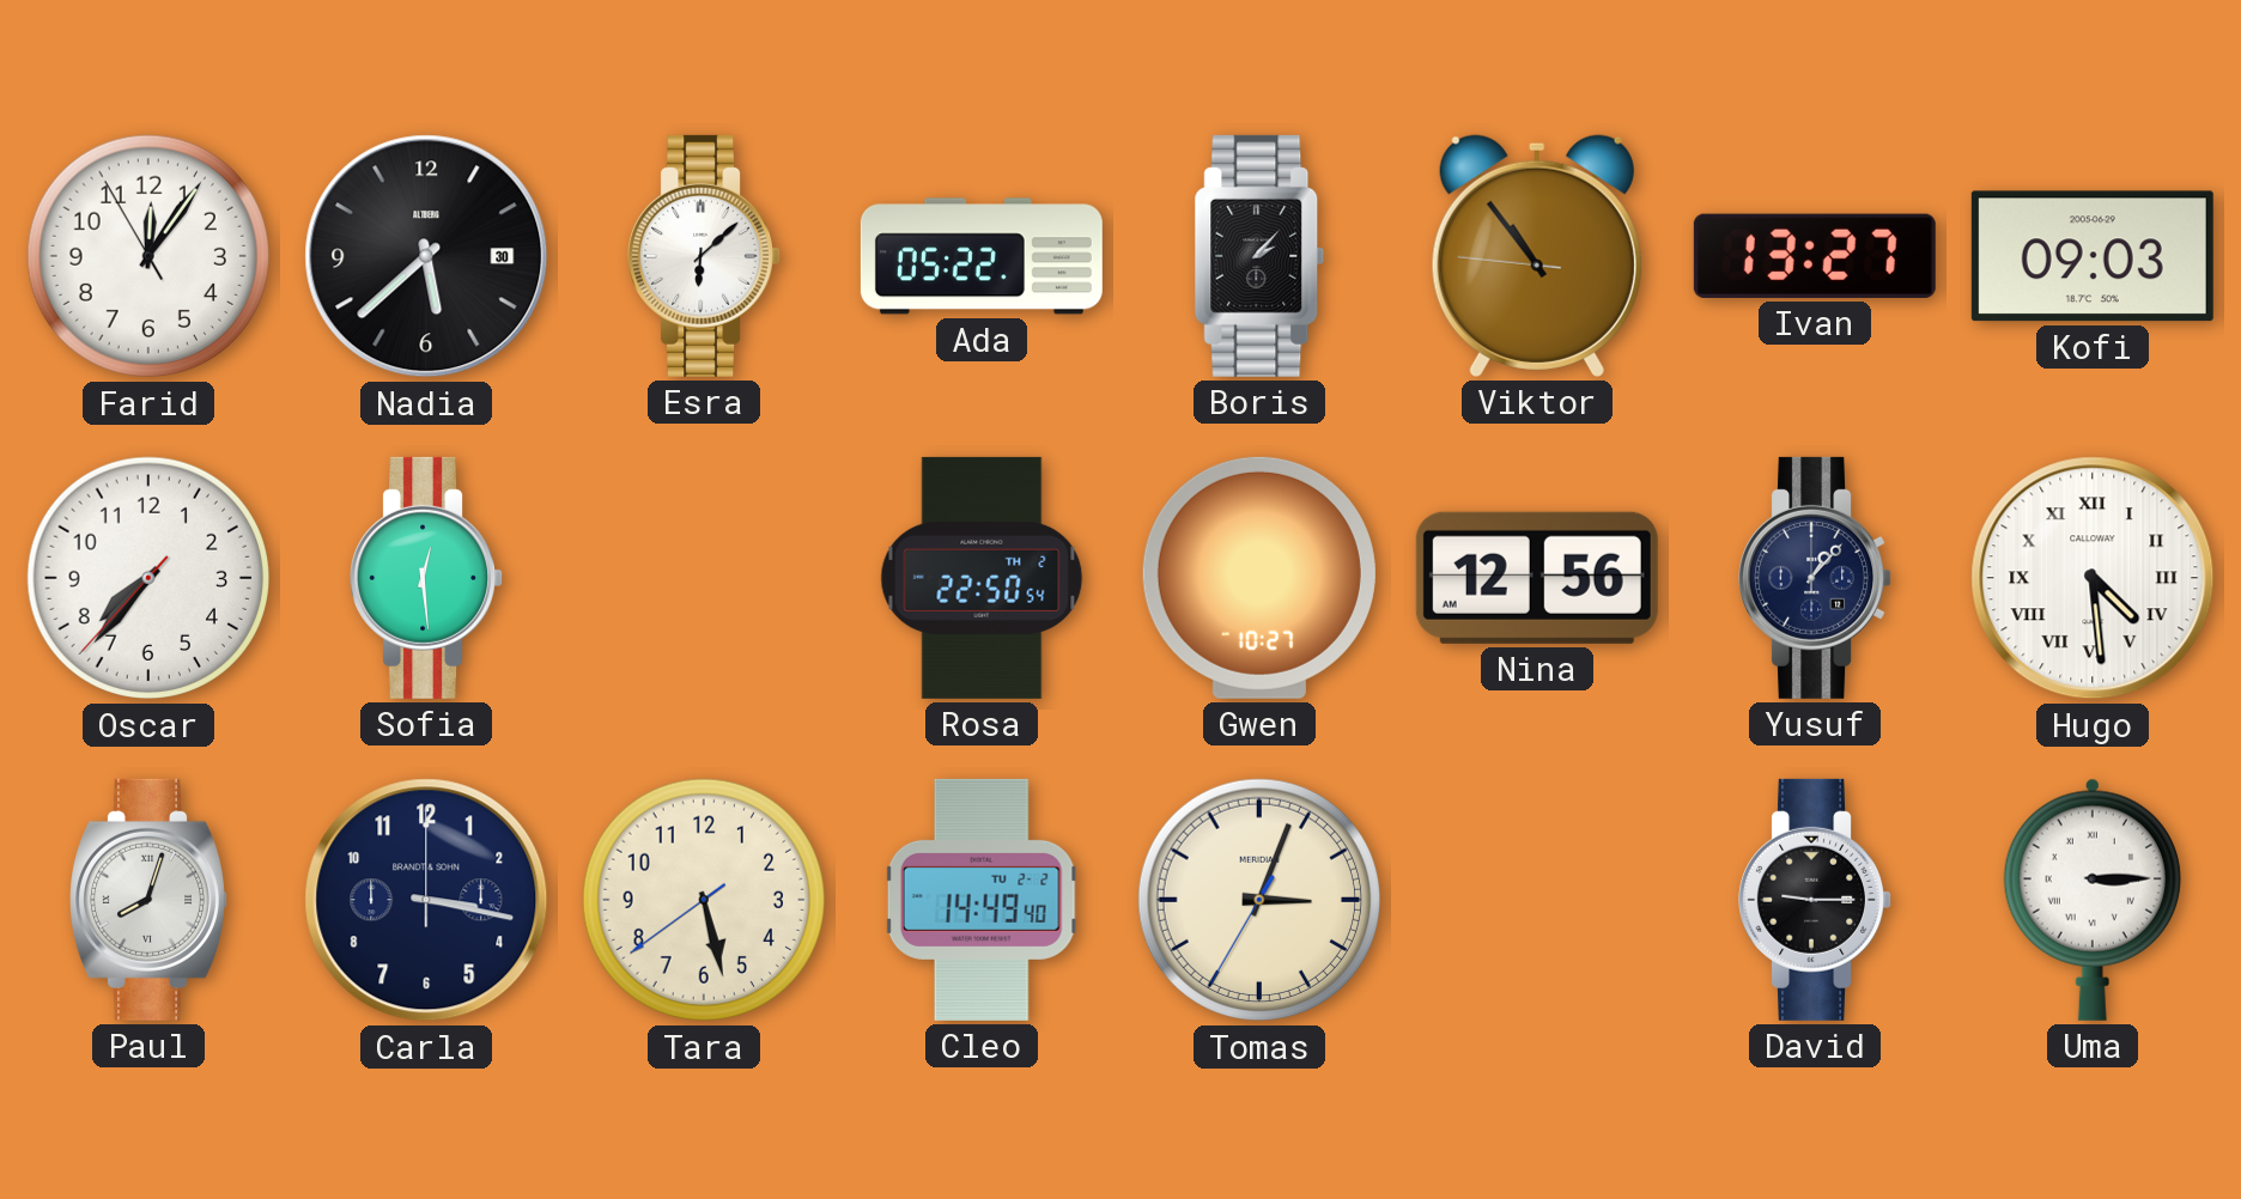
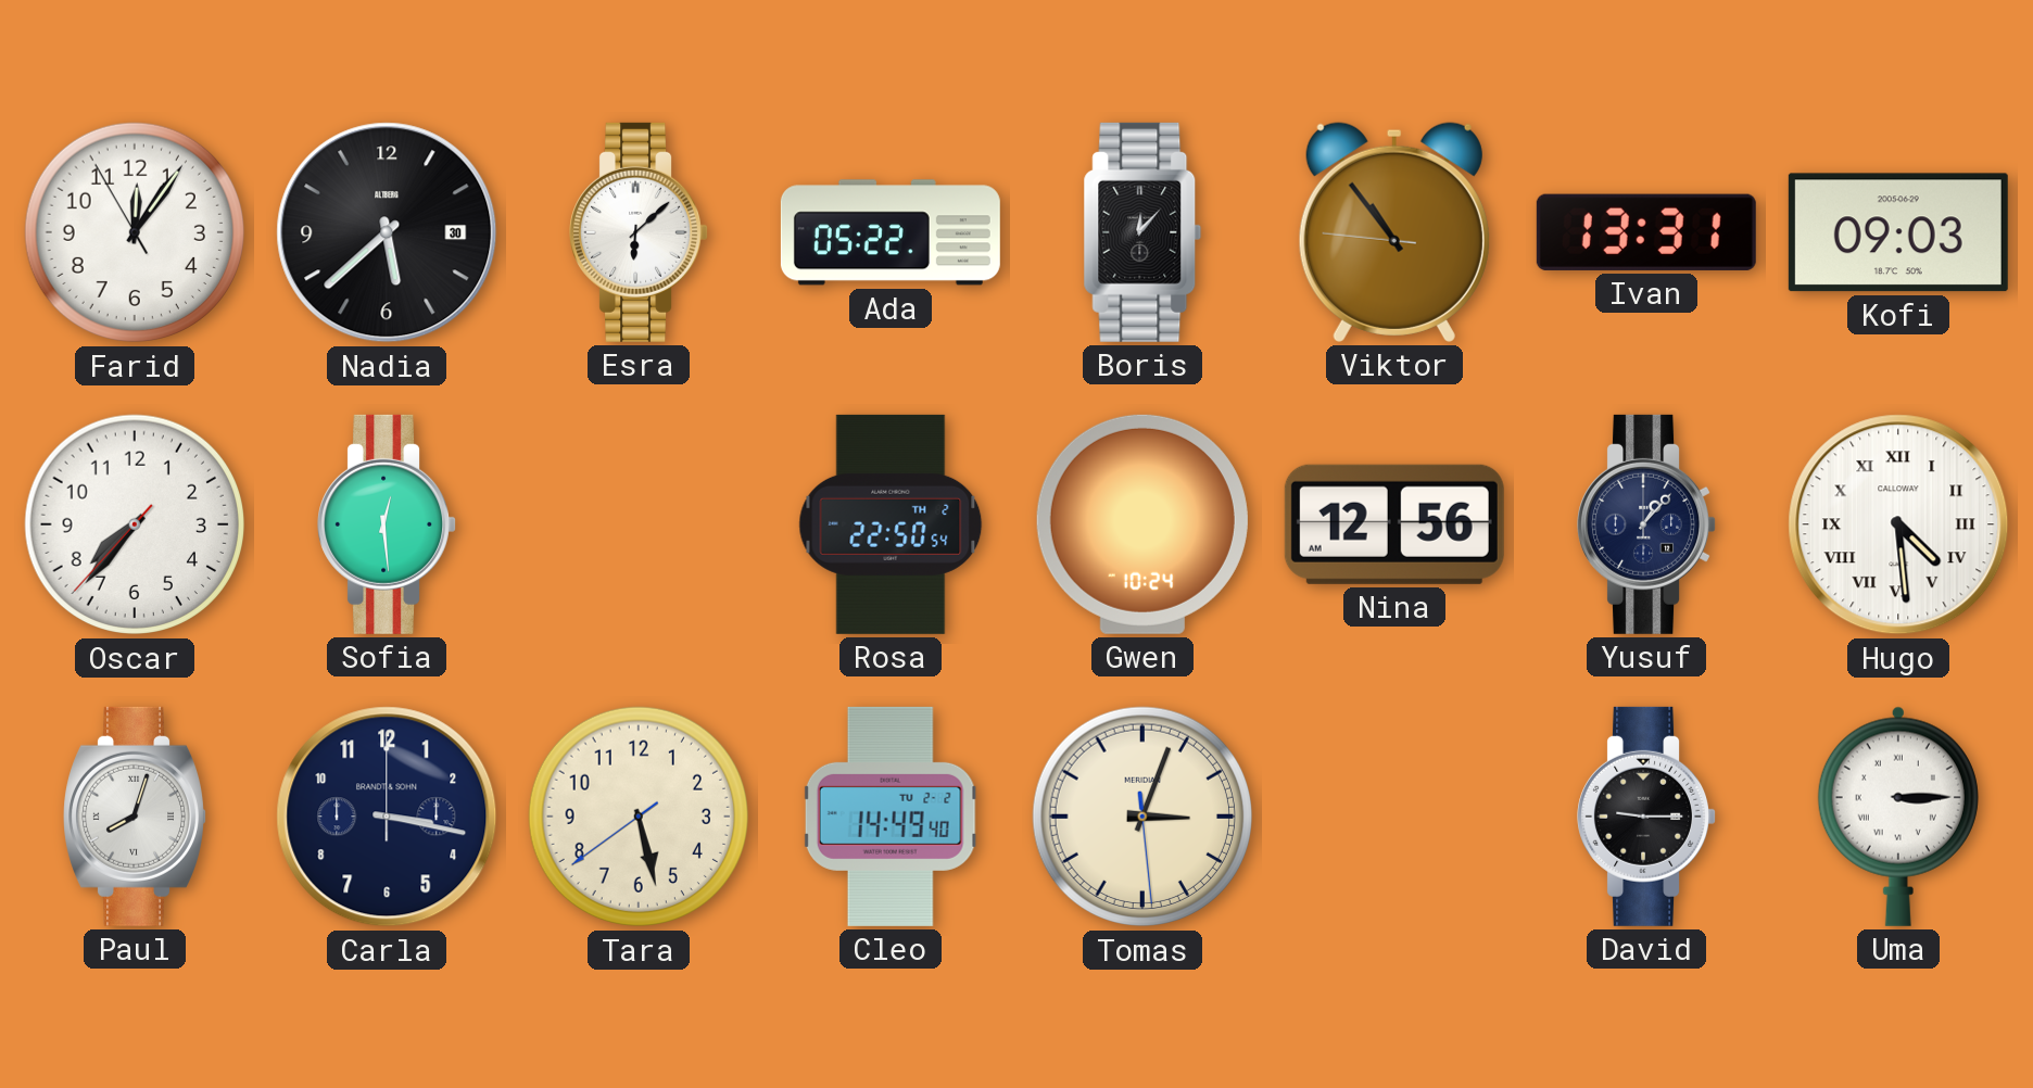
Boris: 2:07 -> 12:07
Ivan: 13:27 -> 13:31
Gwen: 10:27 -> 10:24
Tomas: 3:03:35 -> 3:03:29
